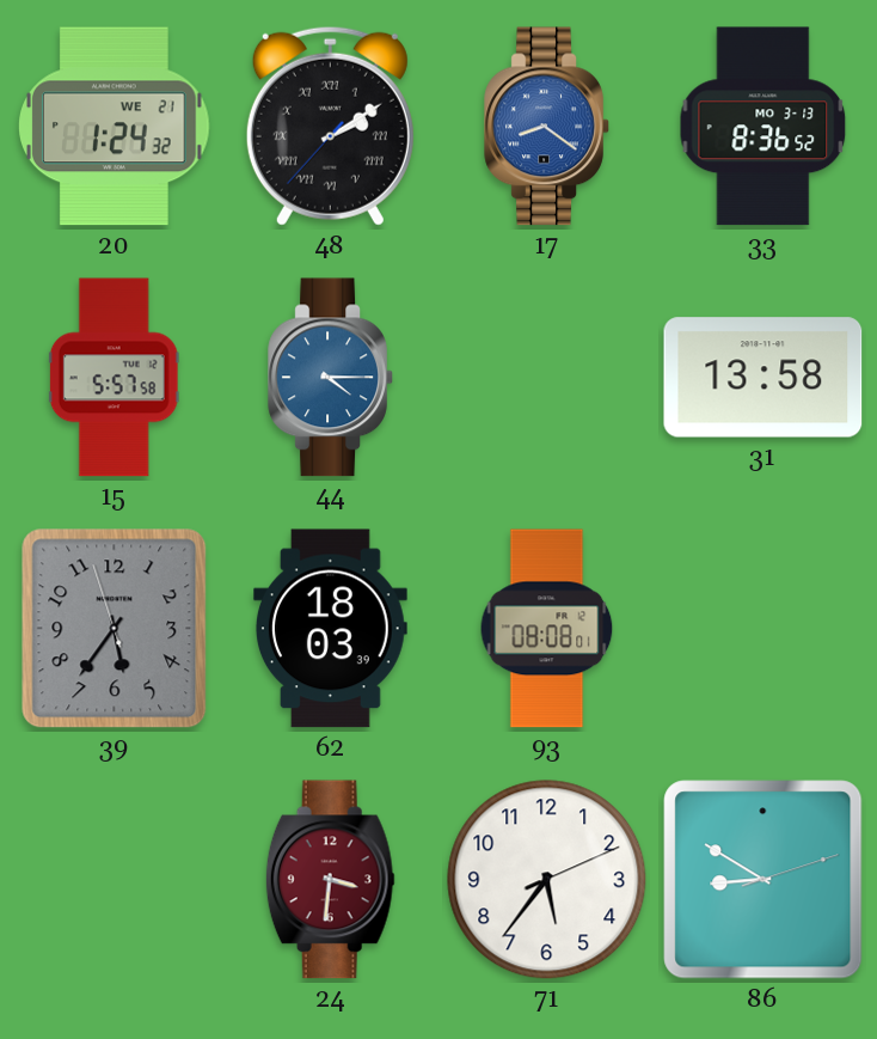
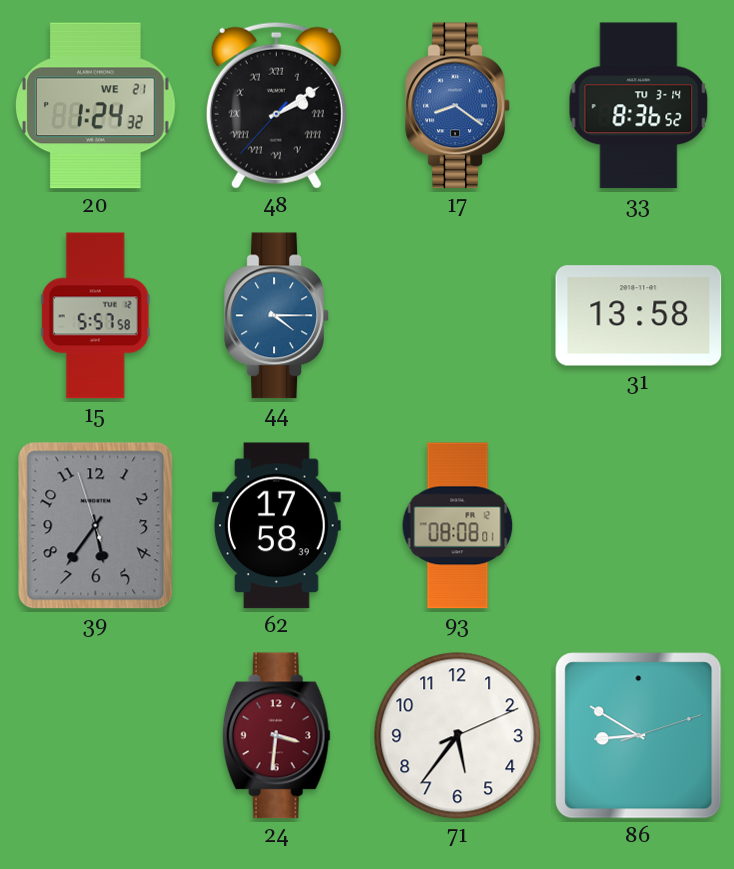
33 date: MO 3-13 -> TU 3-14
62: 18:03 -> 17:58
